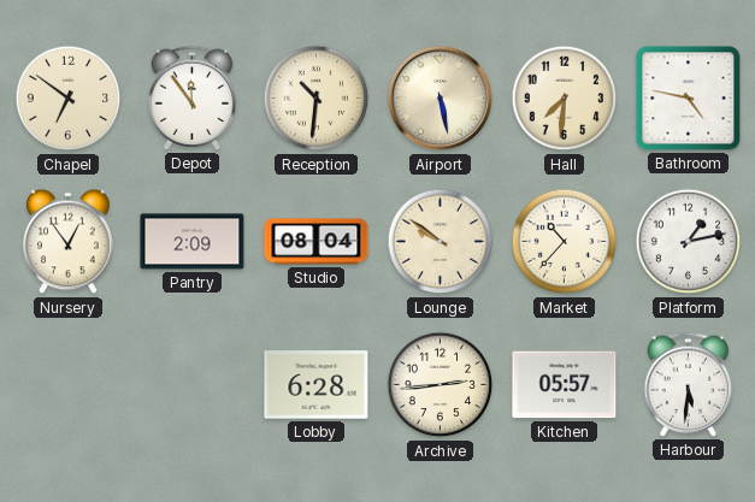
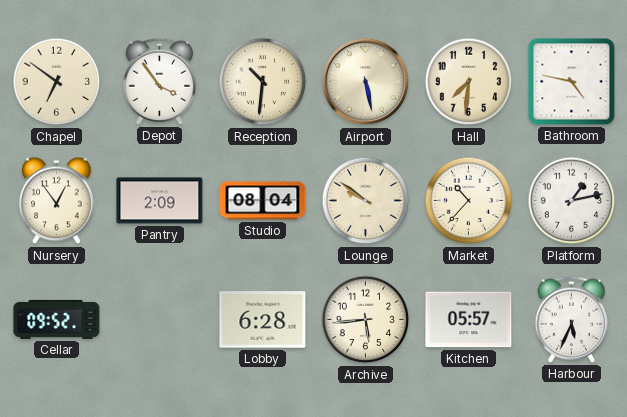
Depot: 11:54 -> 3:54
Cellar: none -> 09:52
Archive: 2:44 -> 5:44
Harbour: 5:31 -> 5:34
